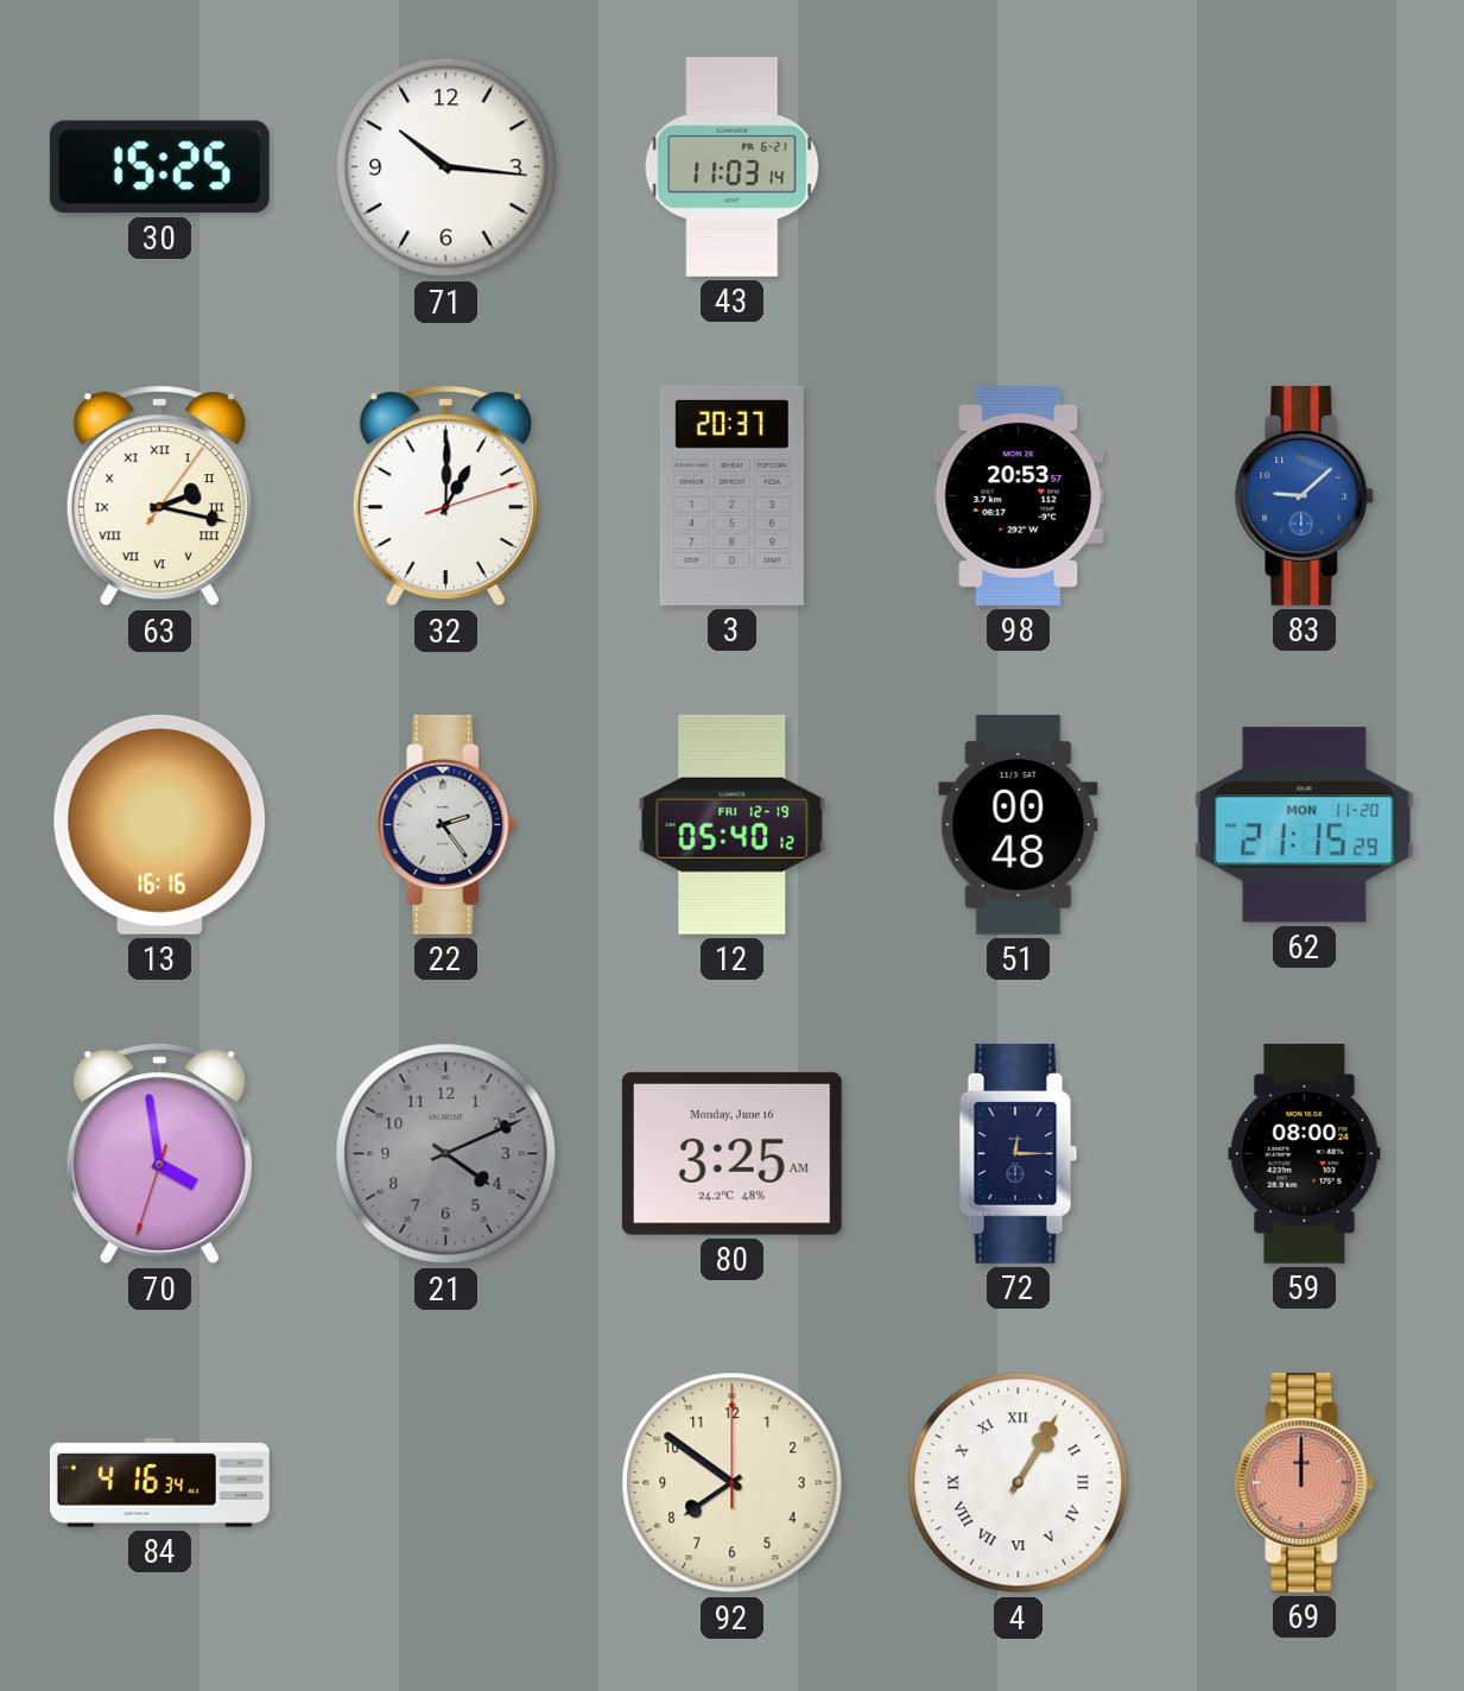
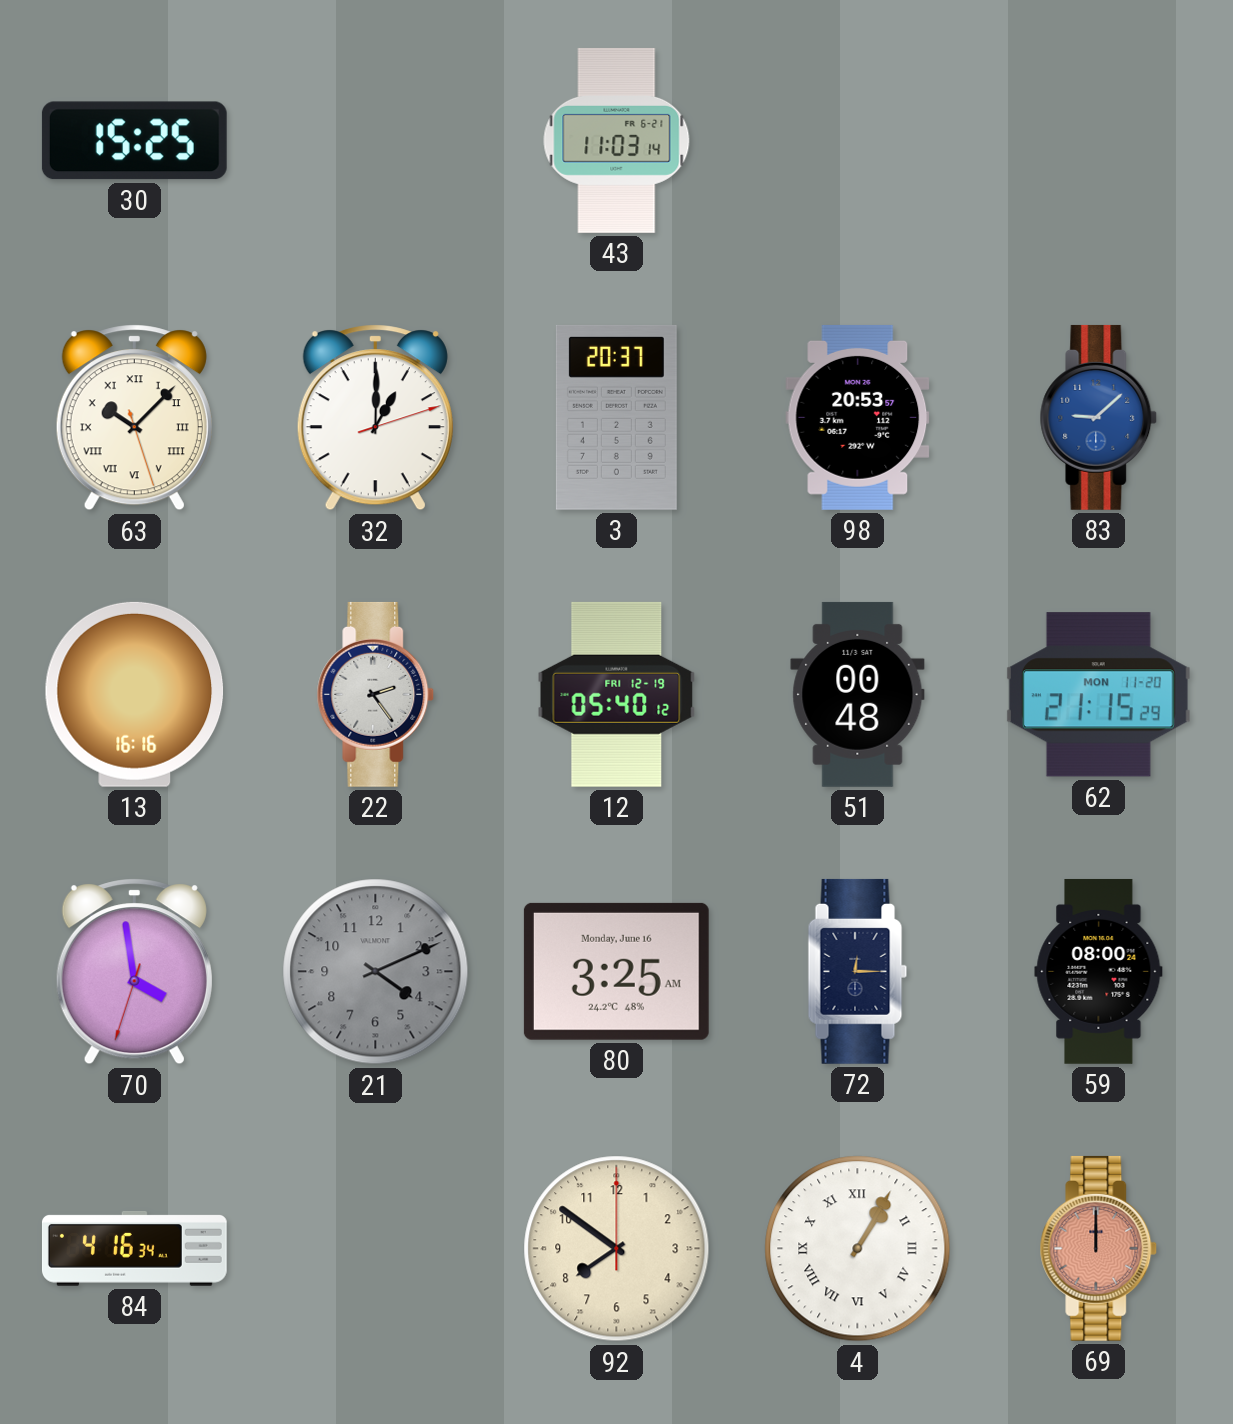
71: 10:16 -> none
63: 2:17 -> 10:07
